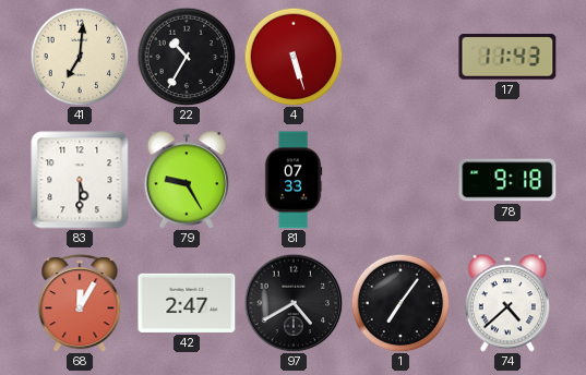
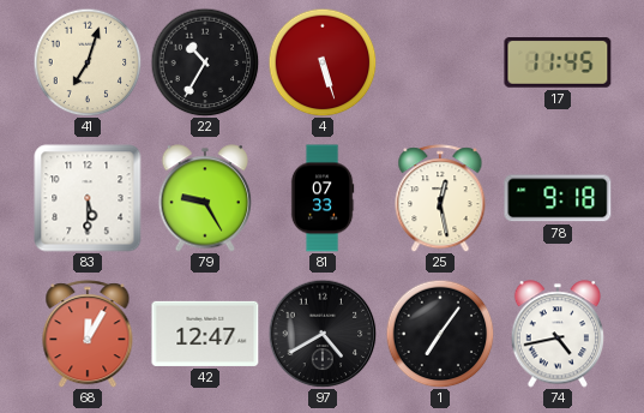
41: 7:01 -> 7:03
17: 11:43 -> 11:45
25: none -> 12:28
42: 2:47 -> 12:47
74: 4:38 -> 4:43
